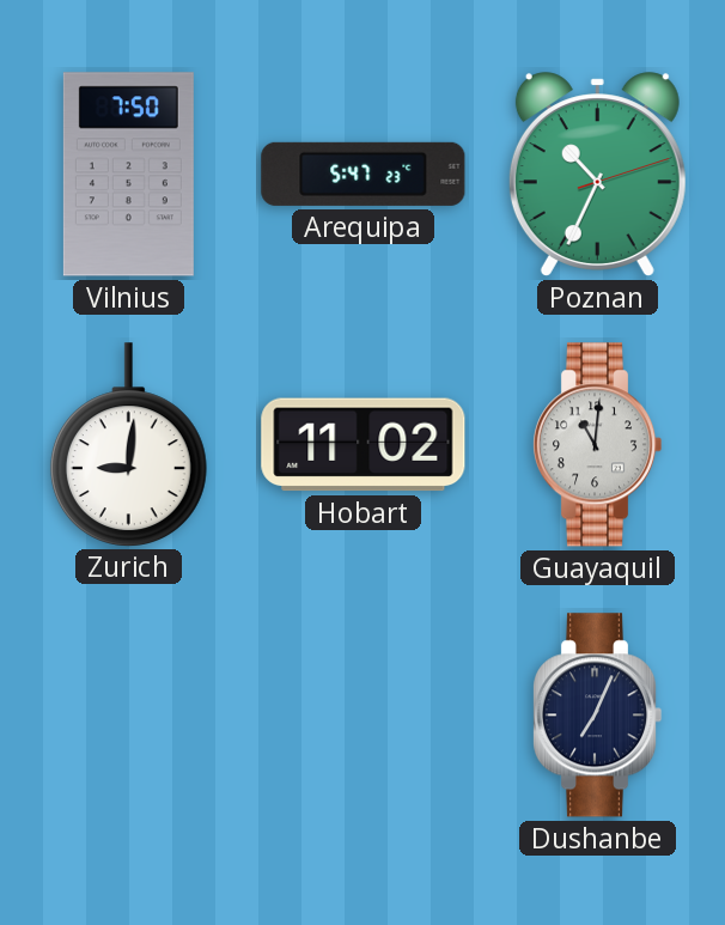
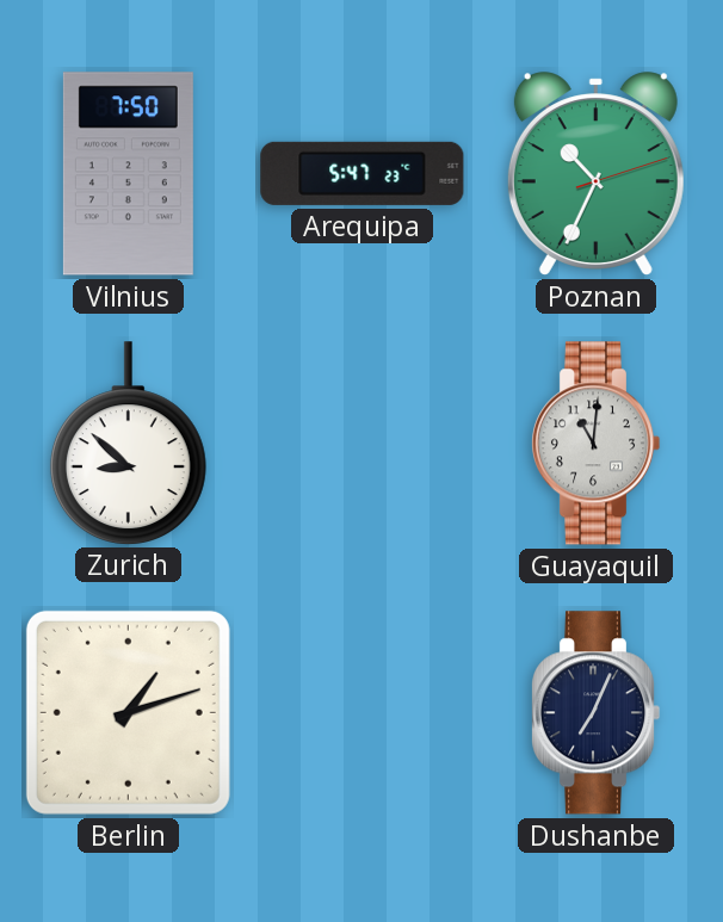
Zurich: 9:01 -> 8:52
Hobart: 11:02 -> none
Berlin: none -> 1:12
